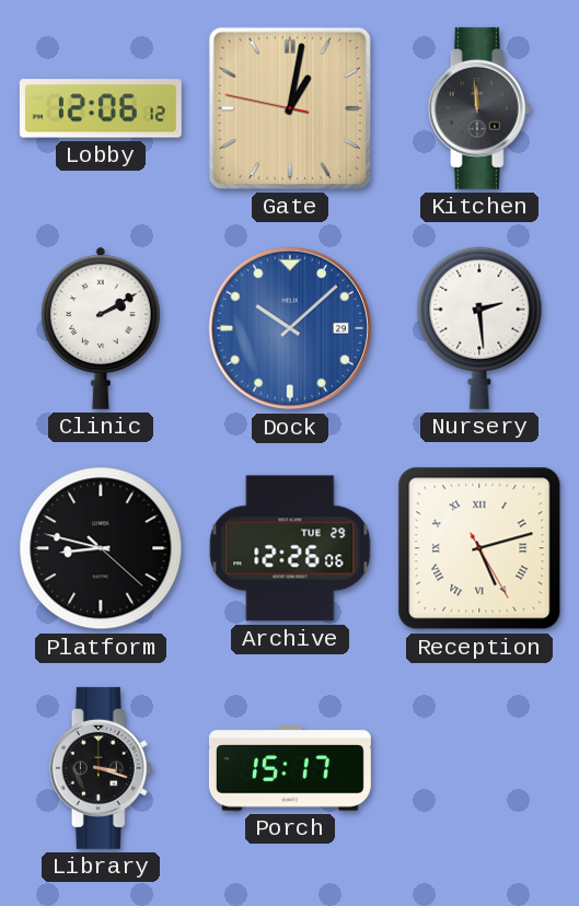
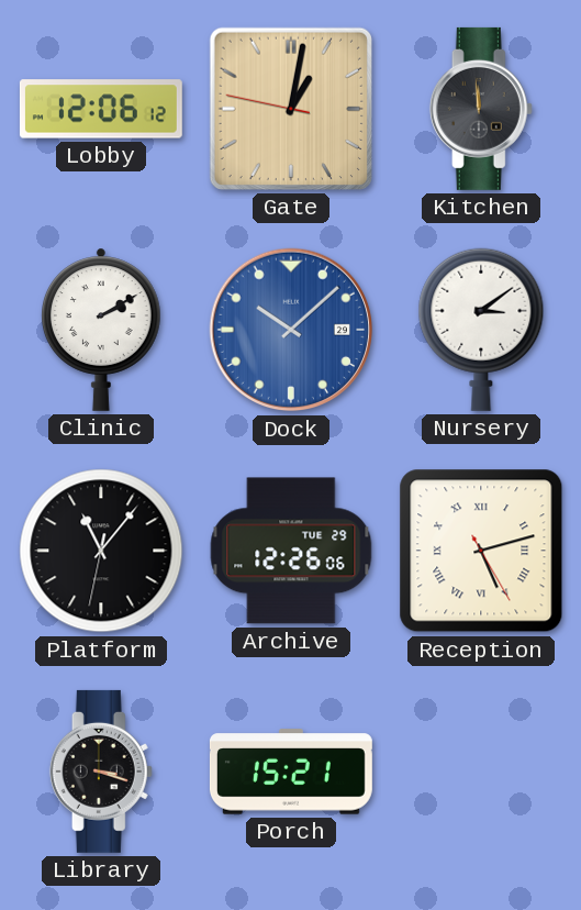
Nursery: 2:29 -> 3:09
Platform: 8:47 -> 11:06
Porch: 15:17 -> 15:21
